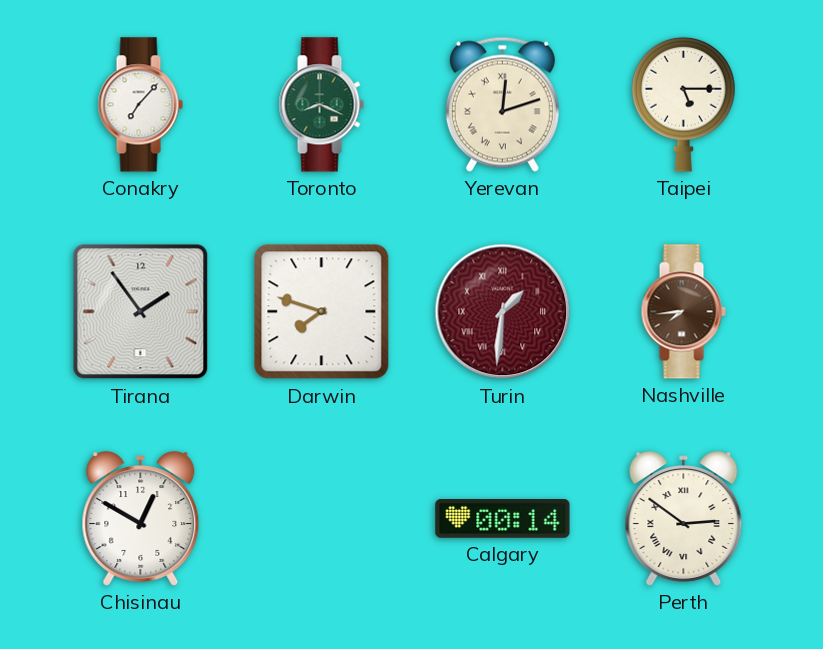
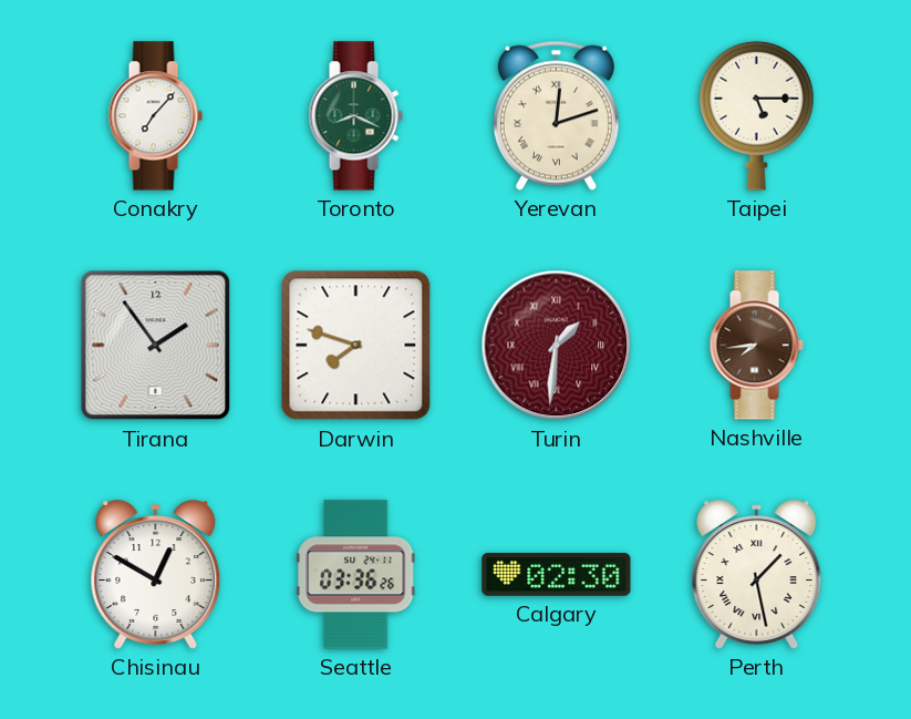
Seattle: none -> 03:36
Calgary: 00:14 -> 02:30
Perth: 2:51 -> 1:28
